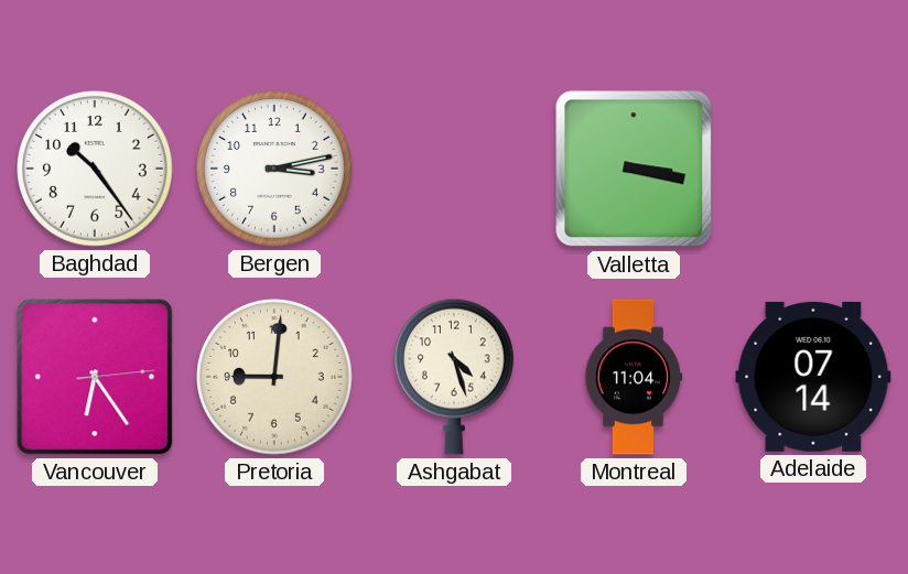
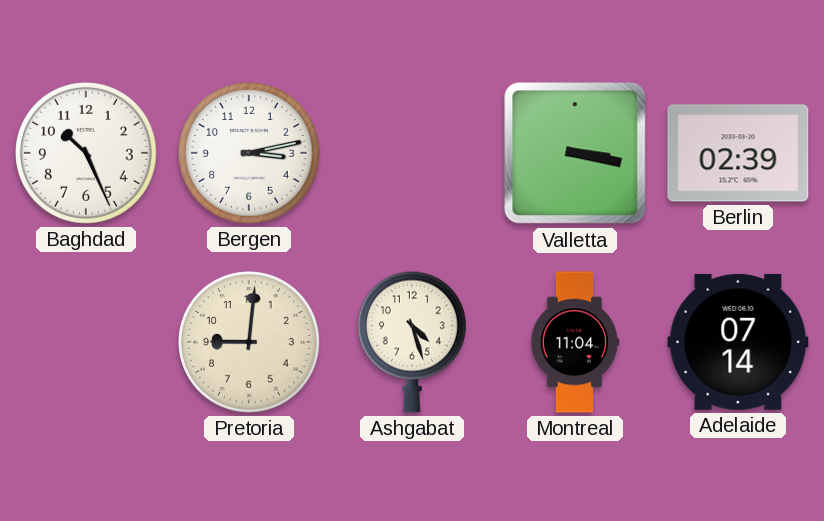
Baghdad: 10:24 -> 10:26
Berlin: none -> 02:39
Vancouver: 6:24 -> none
